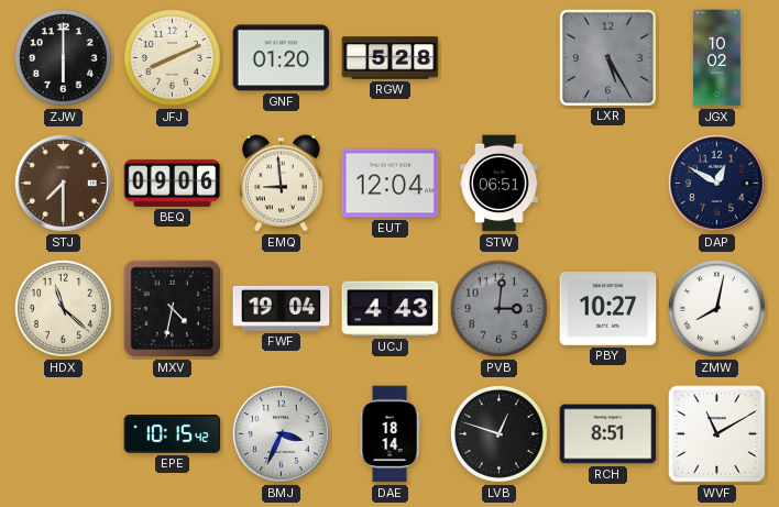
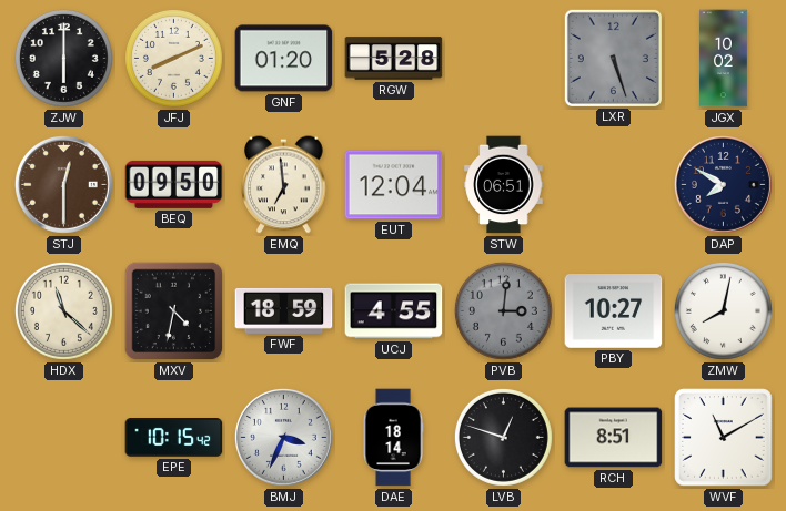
LXR: 5:25 -> 5:27
STJ: 7:30 -> 12:30
BEQ: 09:06 -> 09:50
EMQ: 8:59 -> 6:59
DAP: 12:50 -> 7:50
FWF: 19:04 -> 18:59
UCJ: 4:43 -> 4:55
